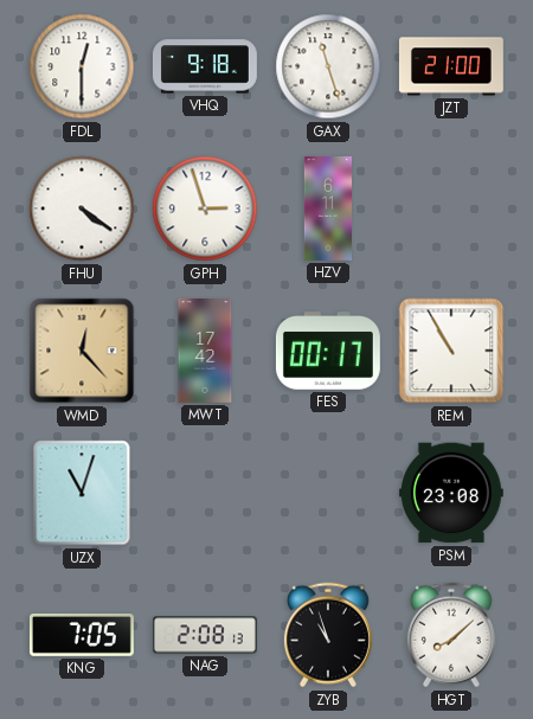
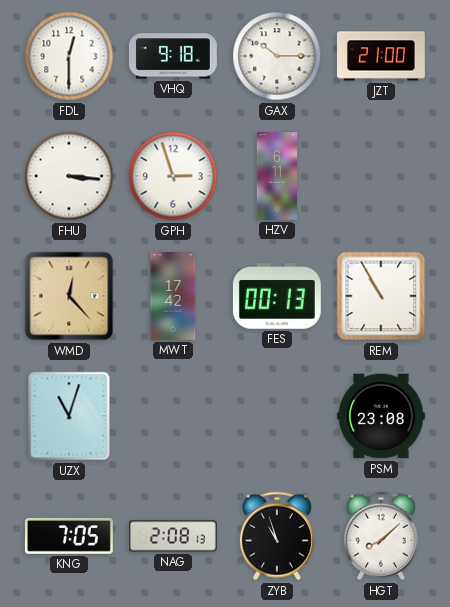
GAX: 11:27 -> 10:15
FHU: 4:21 -> 3:16
FES: 00:17 -> 00:13
